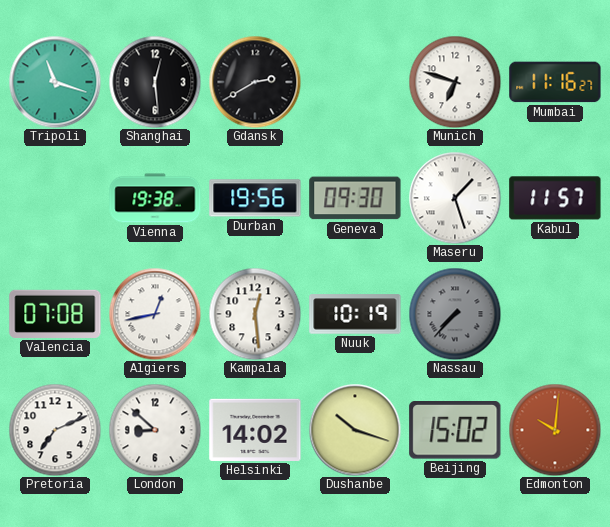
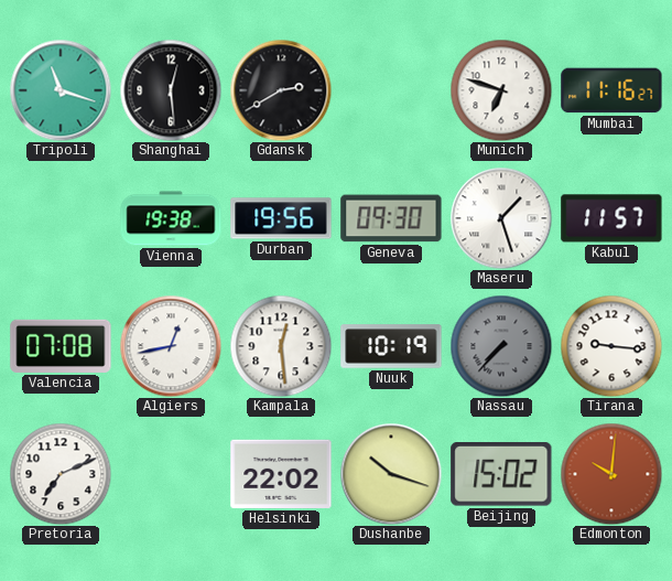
Tirana: none -> 9:16
London: 8:52 -> none
Helsinki: 14:02 -> 22:02
